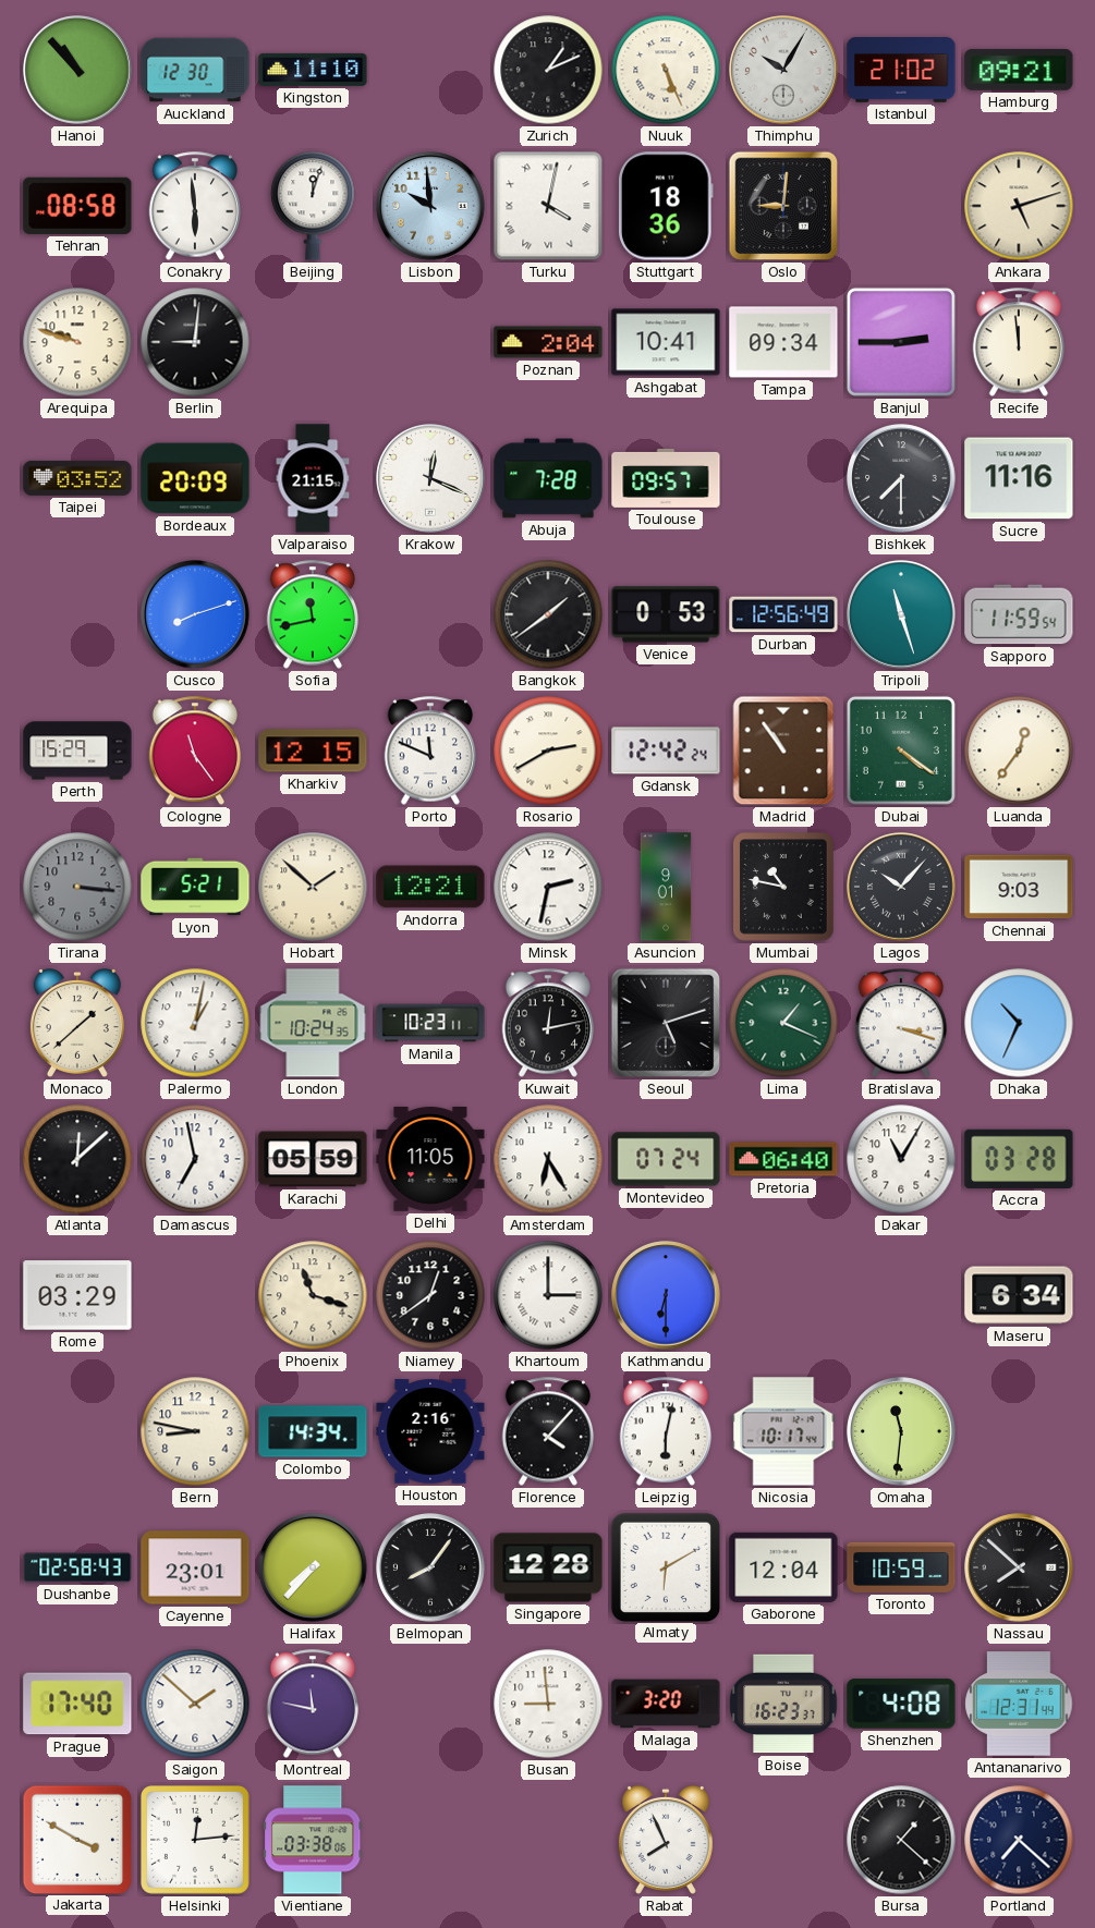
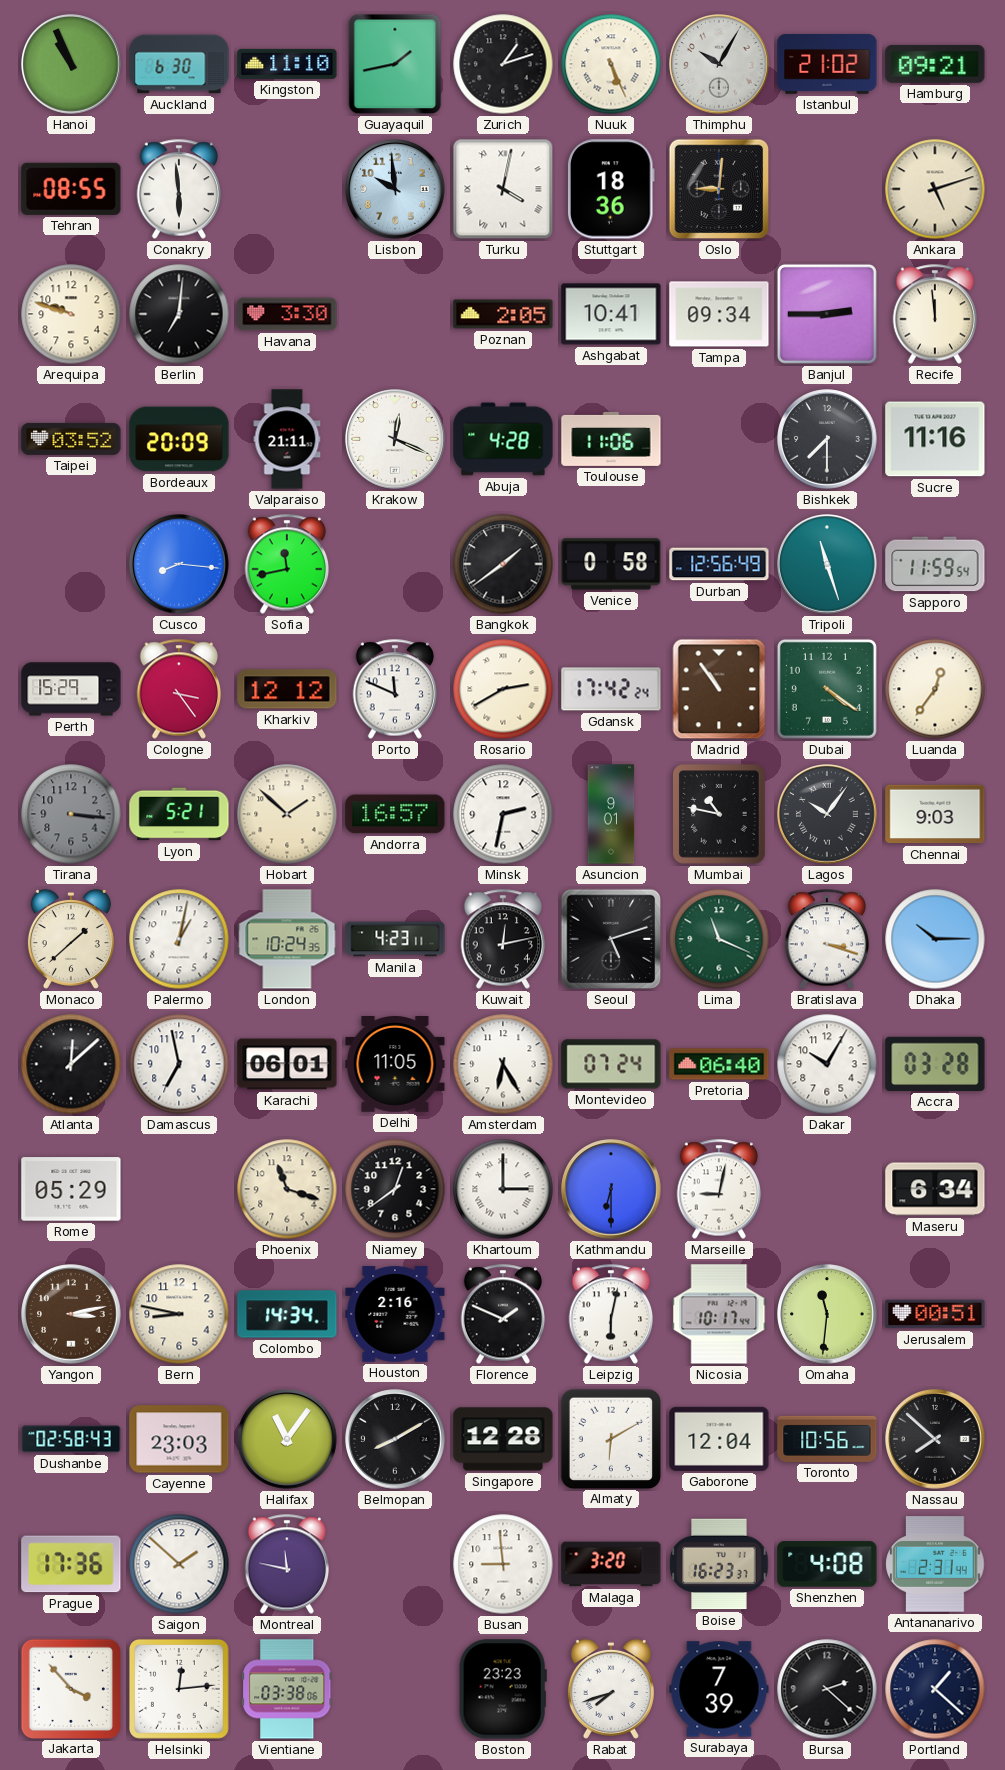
Hanoi: 10:53 -> 10:56
Auckland: 12:30 -> 6:30
Guayaquil: none -> 1:43
Zurich: 1:11 -> 1:12
Tehran: 08:58 -> 08:55
Beijing: 12:03 -> none
Berlin: 9:01 -> 7:01
Havana: none -> 3:30
Poznan: 2:04 -> 2:05
Valparaiso: 21:15 -> 21:11
Abuja: 7:28 -> 4:28
Toulouse: 09:57 -> 11:06
Cusco: 8:12 -> 8:16
Venice: 0:53 -> 0:58
Cologne: 11:24 -> 3:24
Kharkiv: 12:15 -> 12:12
Gdansk: 12:42 -> 17:42
Andorra: 12:21 -> 16:57
Lagos: 10:07 -> 10:06
Manila: 10:23 -> 4:23
Lima: 1:19 -> 11:19
Dhaka: 10:34 -> 10:15
Karachi: 05:59 -> 06:01
Dakar: 11:05 -> 10:05
Rome: 03:29 -> 05:29
Marseille: none -> 9:02
Yangon: none -> 3:13
Florence: 4:07 -> 1:49
Jerusalem: none -> 00:51
Cayenne: 23:01 -> 23:03
Halifax: 7:37 -> 11:06
Belmopan: 8:06 -> 8:10
Toronto: 10:59 -> 10:56
Prague: 17:40 -> 17:36
Antananarivo: 12:31 -> 2:31
Jakarta: 3:50 -> 3:53
Boston: none -> 23:23
Rabat: 7:56 -> 7:42
Surabaya: none -> 7:39
Bursa: 1:22 -> 2:22
Portland: 7:22 -> 1:22
